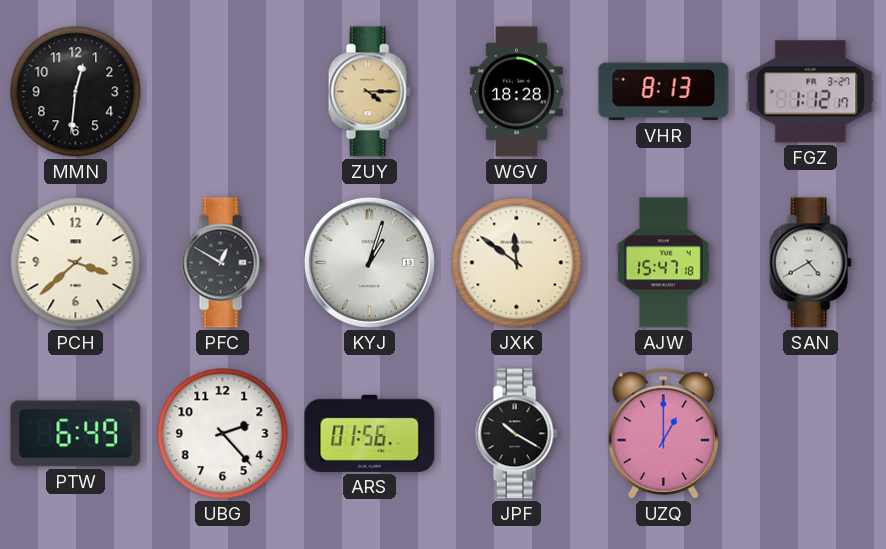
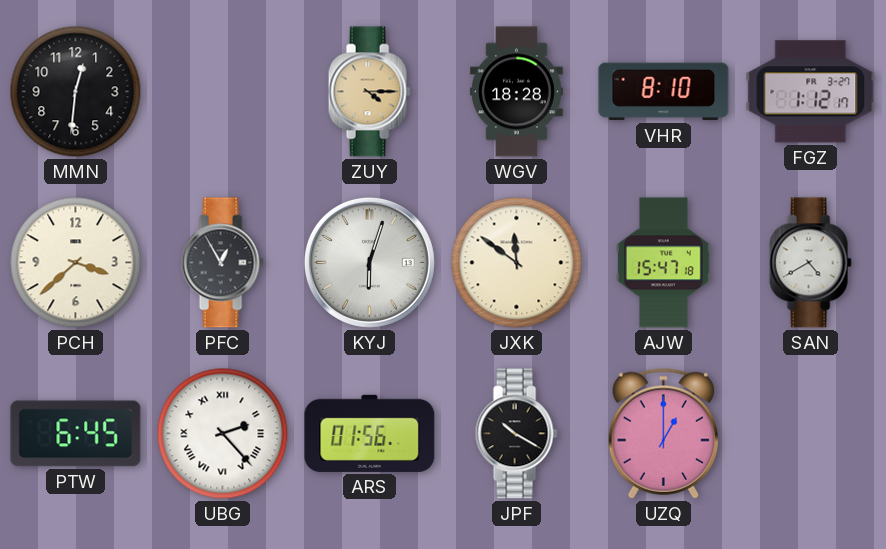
VHR: 8:13 -> 8:10
PFC: 12:50 -> 12:55
KYJ: 1:03 -> 6:03
PTW: 6:49 -> 6:45
UBG numerals: Arabic -> Roman
